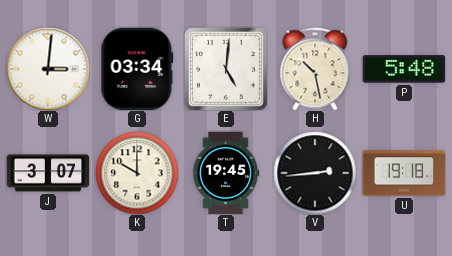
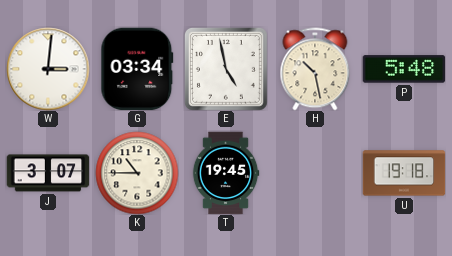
E: 5:01 -> 4:58
K: 10:00 -> 10:45
V: 2:44 -> none
